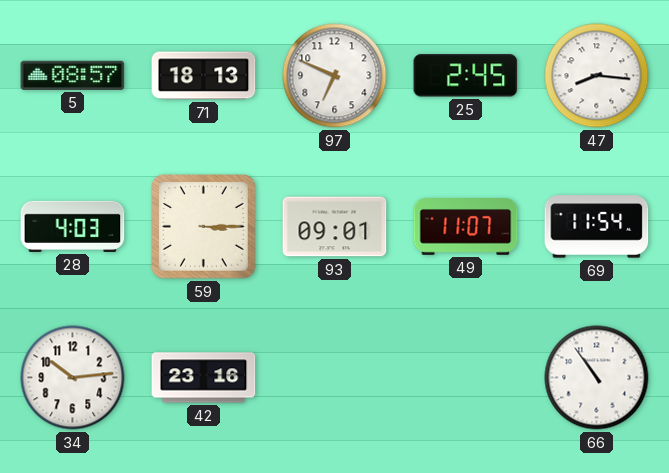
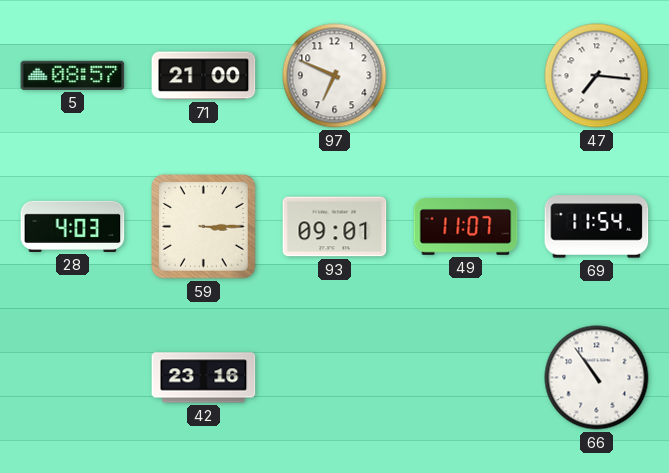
71: 18:13 -> 21:00
25: 2:45 -> none
47: 8:16 -> 7:16
34: 10:14 -> none
